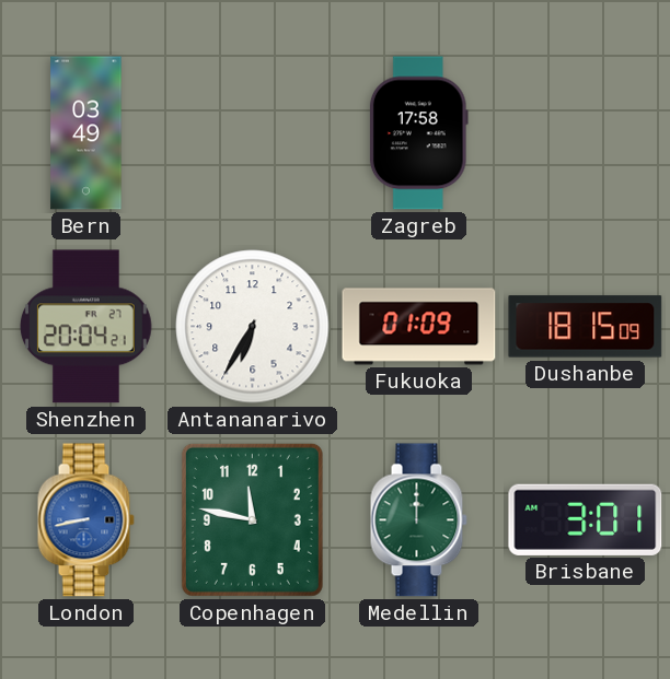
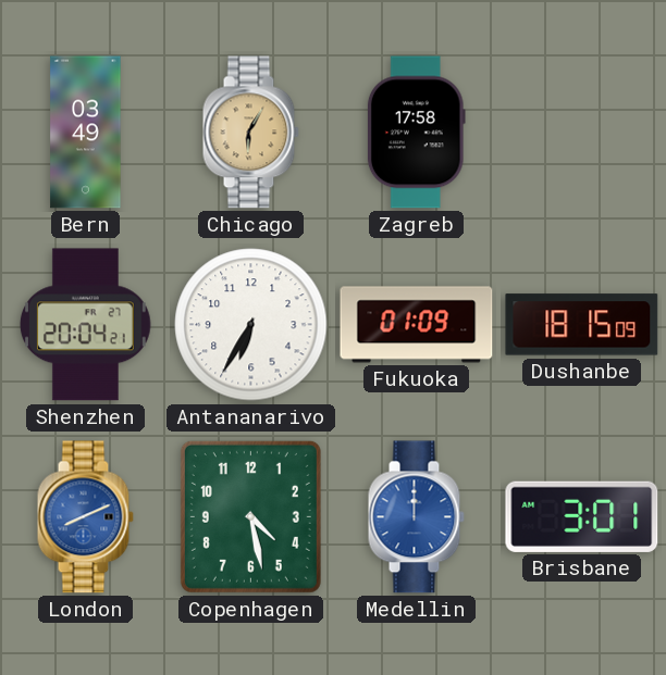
Chicago: none -> 6:05
London: 8:43 -> 8:11
Copenhagen: 11:47 -> 4:28
Medellin dial: green -> blue
